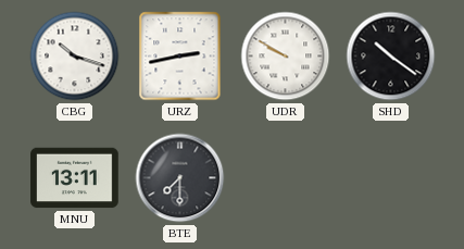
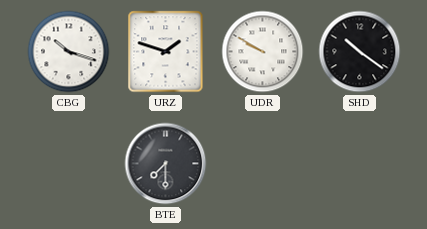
URZ: 2:43 -> 1:48
MNU: 13:11 -> none
